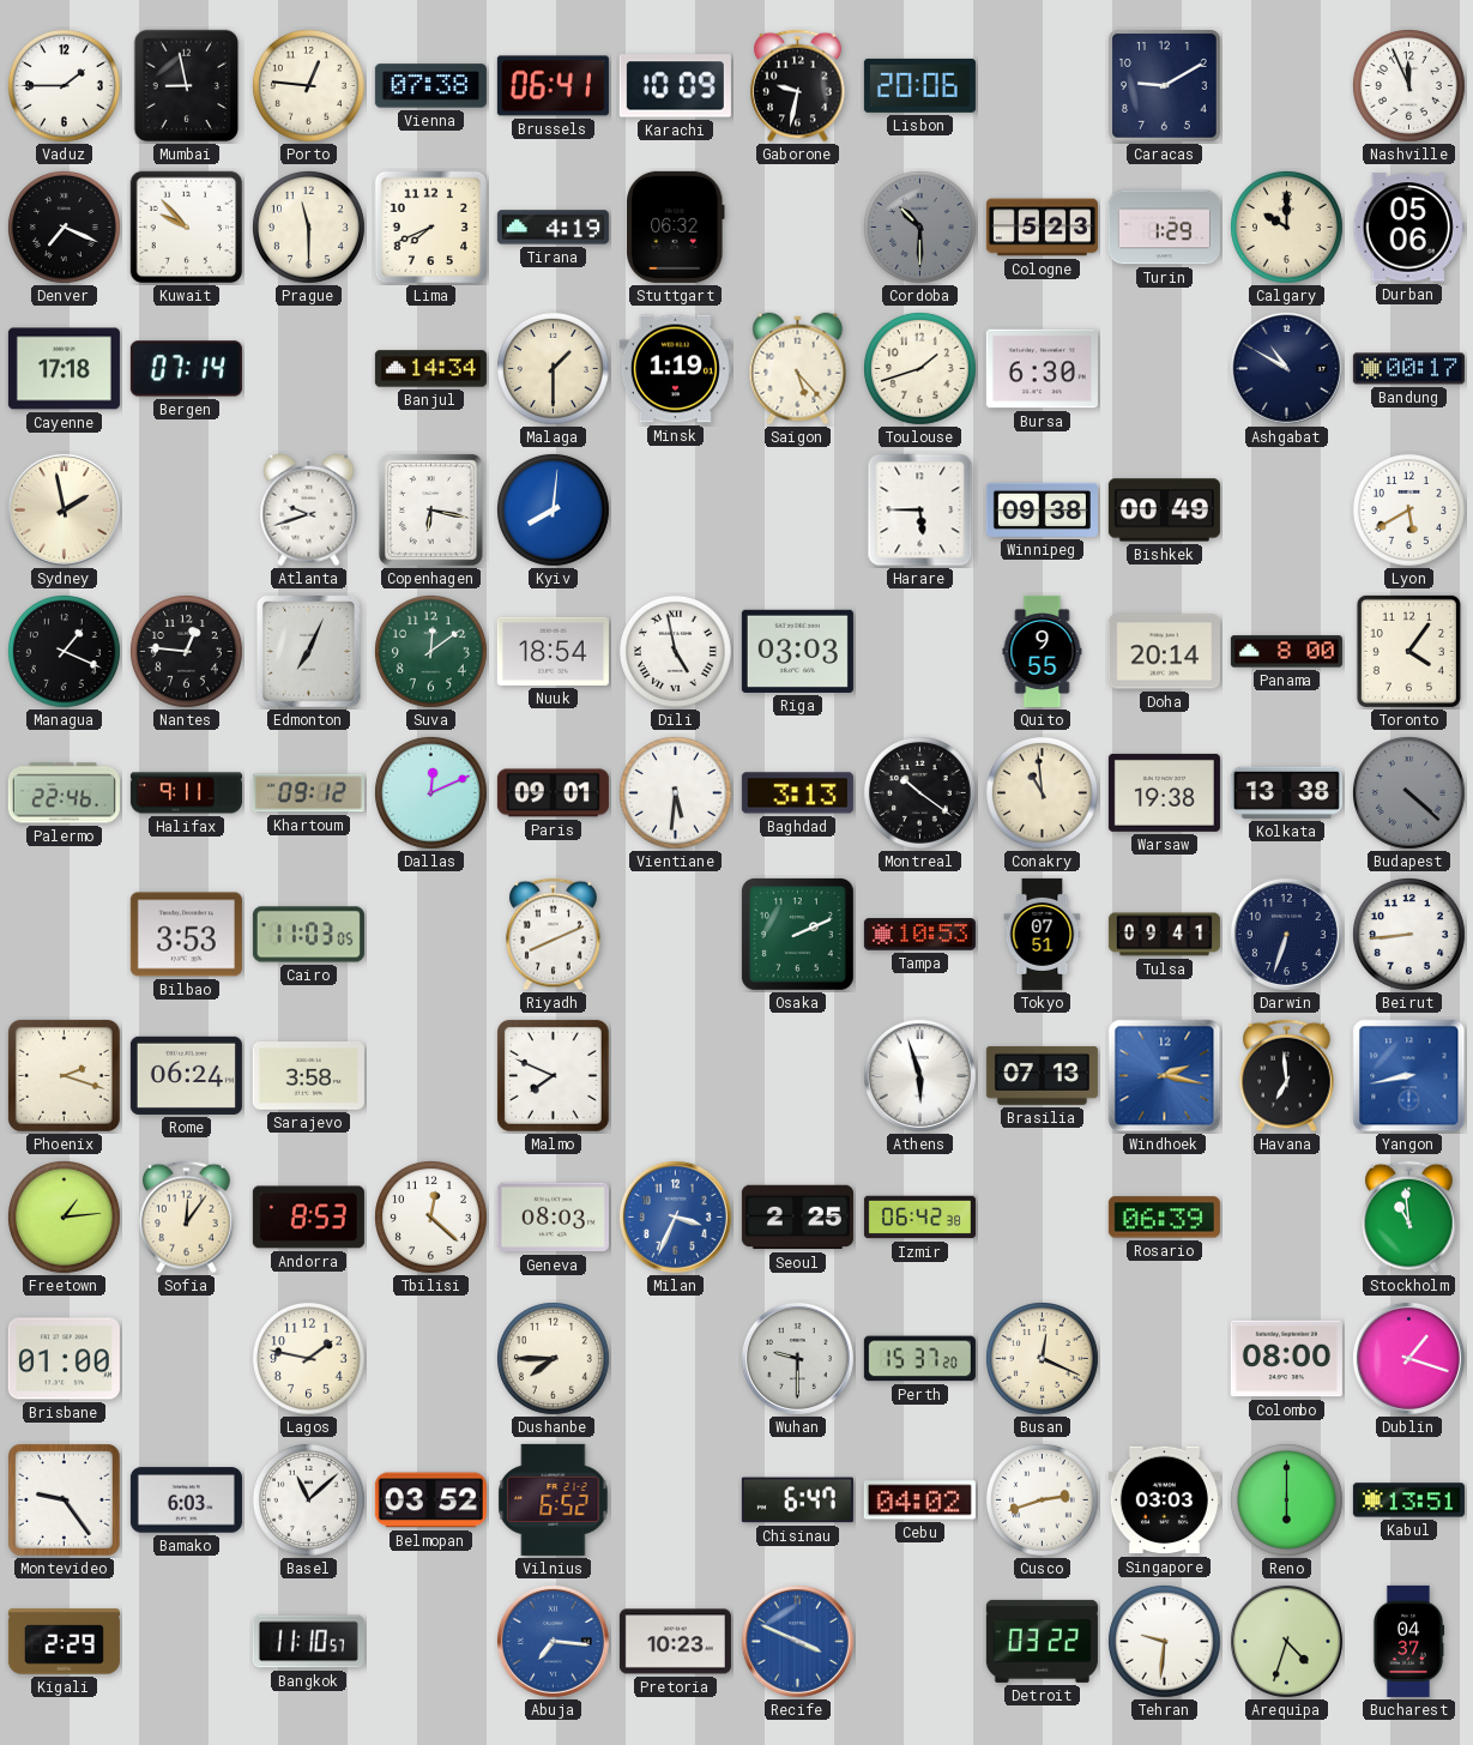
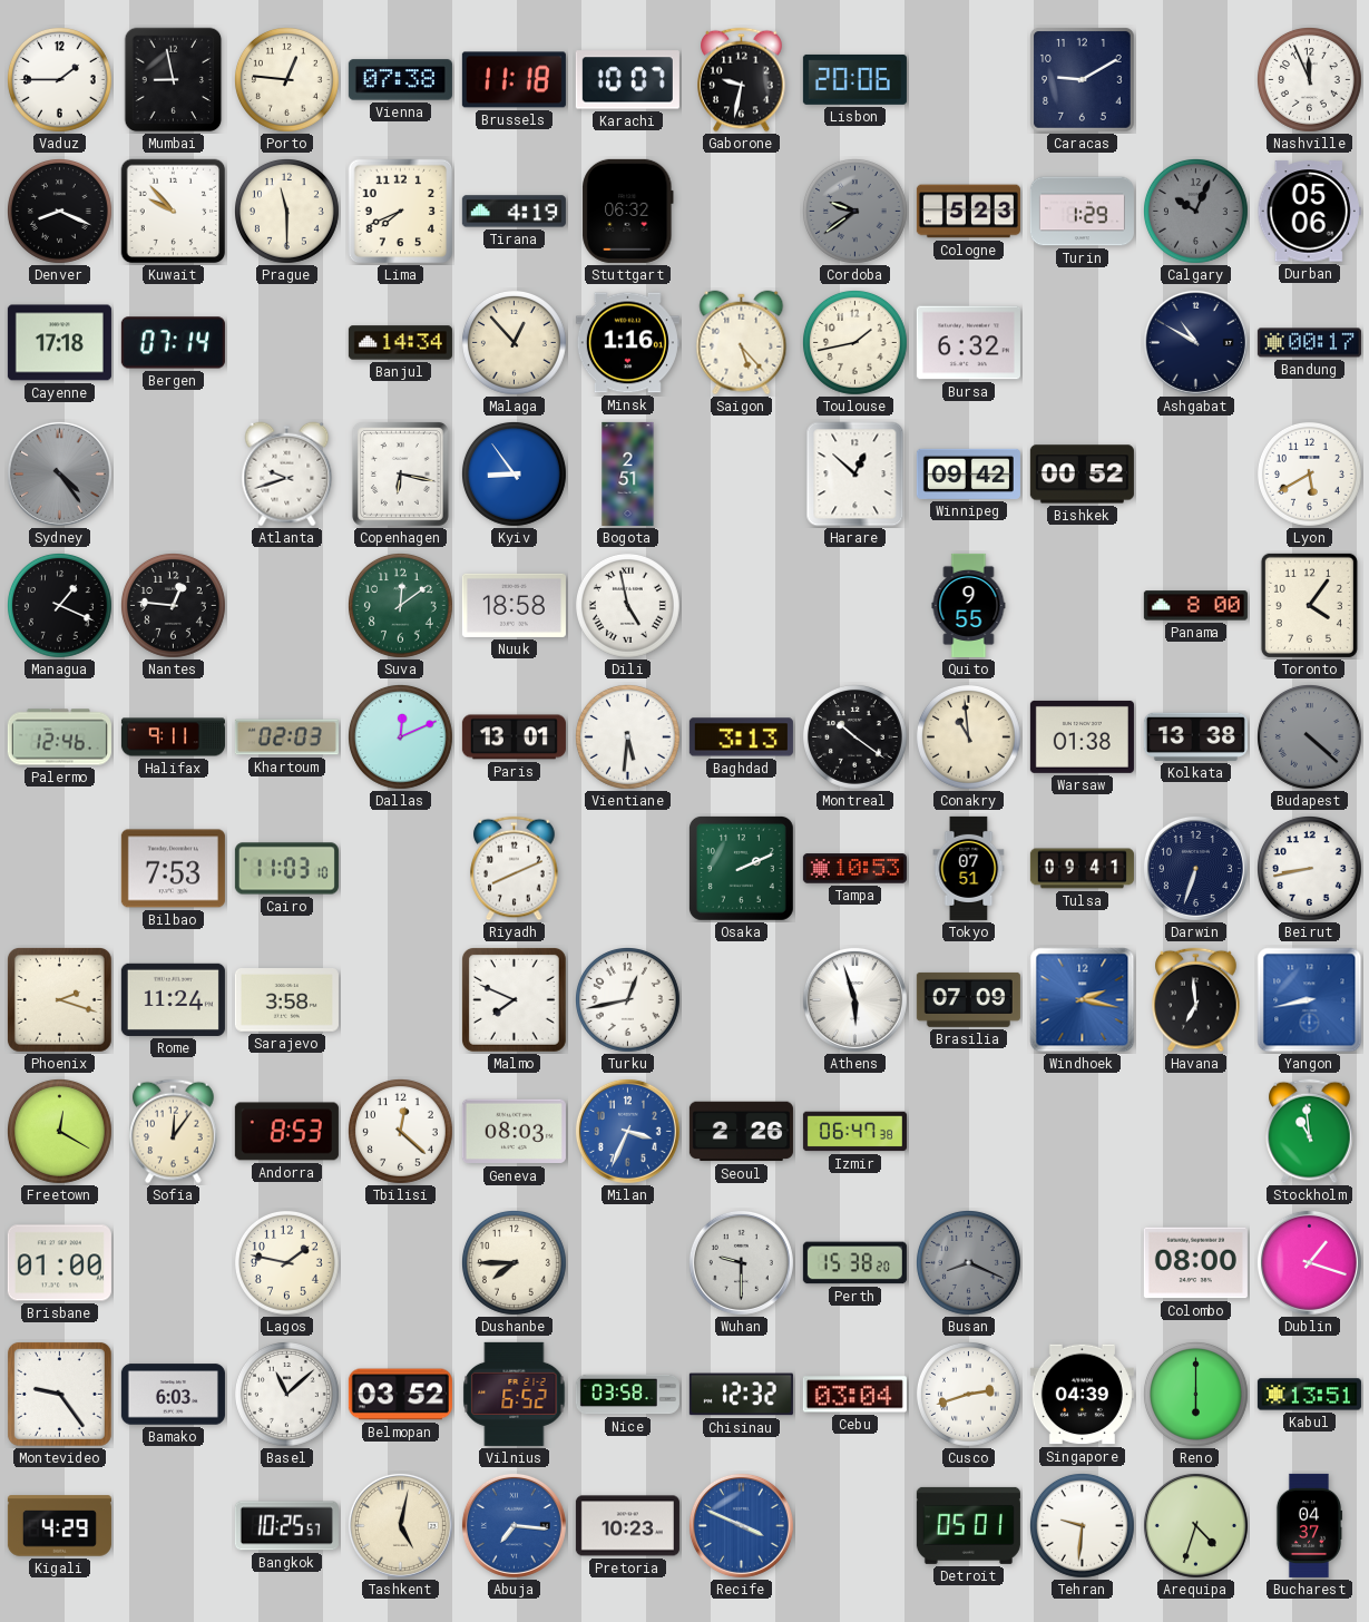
Brussels: 06:41 -> 11:18
Karachi: 10:09 -> 10:07
Denver: 7:19 -> 8:19
Cordoba: 10:30 -> 9:39
Calgary: 10:00 -> 10:04
Calgary dial: cream -> grey
Malaga: 1:30 -> 12:53
Minsk: 1:19 -> 1:16
Toulouse: 1:42 -> 1:43
Bursa: 6:30 -> 6:32
Sydney: 1:58 -> 4:24
Sydney dial: cream -> grey
Kyiv: 8:01 -> 8:54
Bogota: none -> 2:51
Harare: 5:45 -> 12:52
Winnipeg: 09:38 -> 09:42
Bishkek: 00:49 -> 00:52
Edmonton: 7:04 -> none
Nuuk: 18:54 -> 18:58
Riga: 03:03 -> none
Doha: 20:14 -> none
Palermo: 22:46 -> 12:46
Khartoum: 09:12 -> 02:03
Paris: 09:01 -> 13:01
Warsaw: 19:38 -> 01:38
Bilbao: 3:53 -> 7:53
Cairo: 11:03:05 -> 11:03:10
Beirut: 8:44 -> 8:43
Rome: 06:24 -> 11:24
Turku: none -> 12:43
Brasilia: 07:13 -> 07:09
Freetown: 1:14 -> 12:20
Seoul: 2:25 -> 2:26
Izmir: 06:42 -> 06:47
Rosario: 06:39 -> none
Perth: 15:37 -> 15:38
Busan: 12:19 -> 8:19
Busan dial: cream -> grey
Nice: none -> 03:58
Chisinau: 6:47 -> 12:32
Cebu: 04:02 -> 03:04
Singapore: 03:03 -> 04:39
Kigali: 2:29 -> 4:29
Bangkok: 11:10 -> 10:25
Tashkent: none -> 5:02
Detroit: 03:22 -> 05:01
